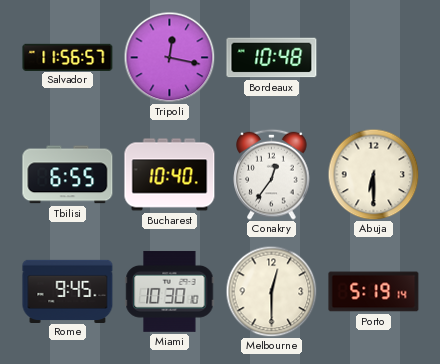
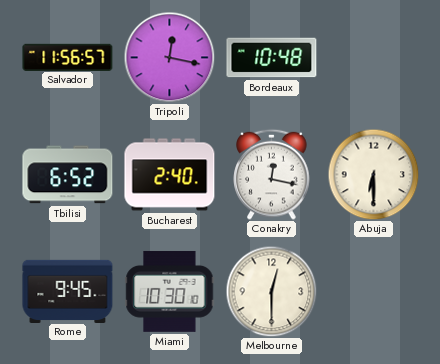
Tbilisi: 6:55 -> 6:52
Bucharest: 10:40 -> 2:40
Conakry: 12:36 -> 12:17
Porto: 5:19 -> none
